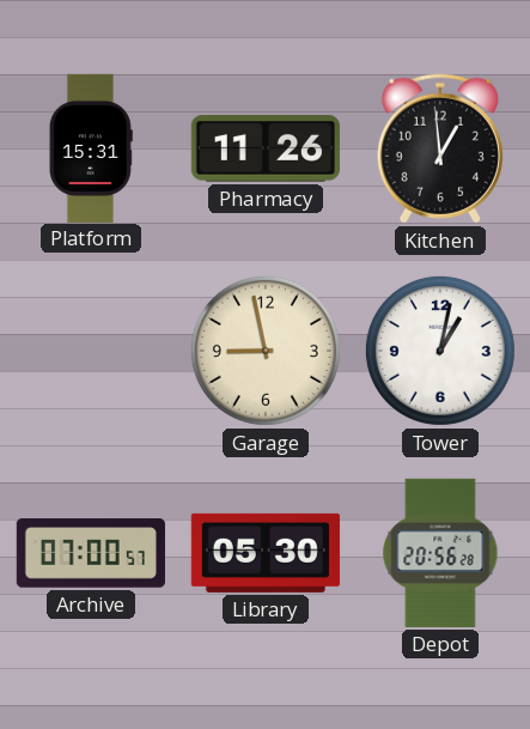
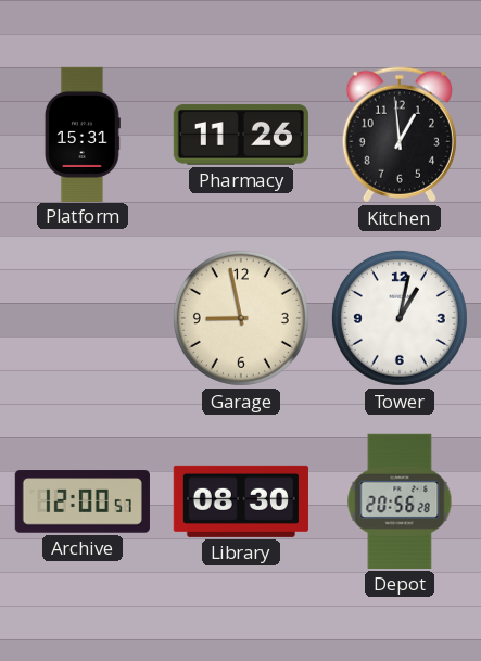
Archive: 07:00 -> 12:00
Library: 05:30 -> 08:30
